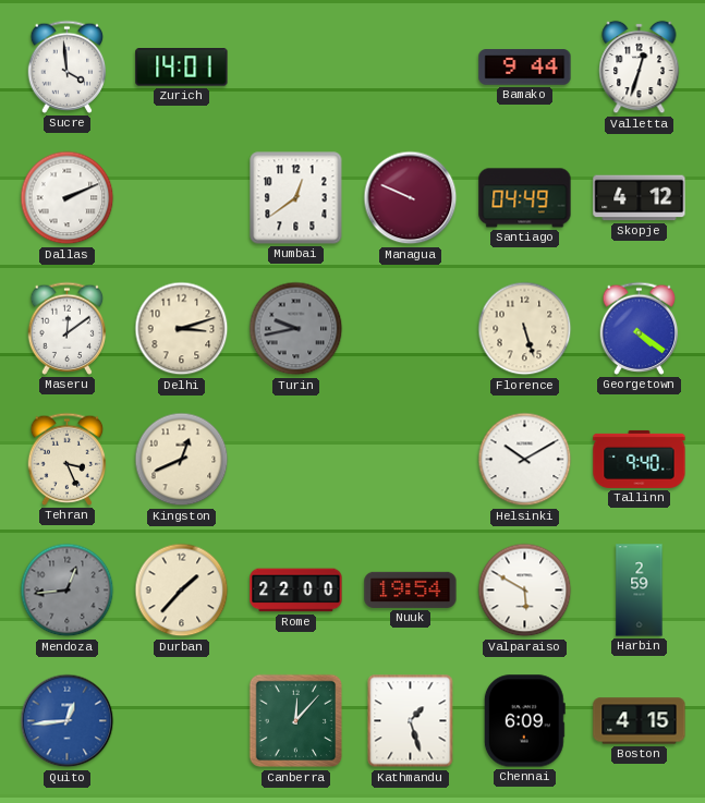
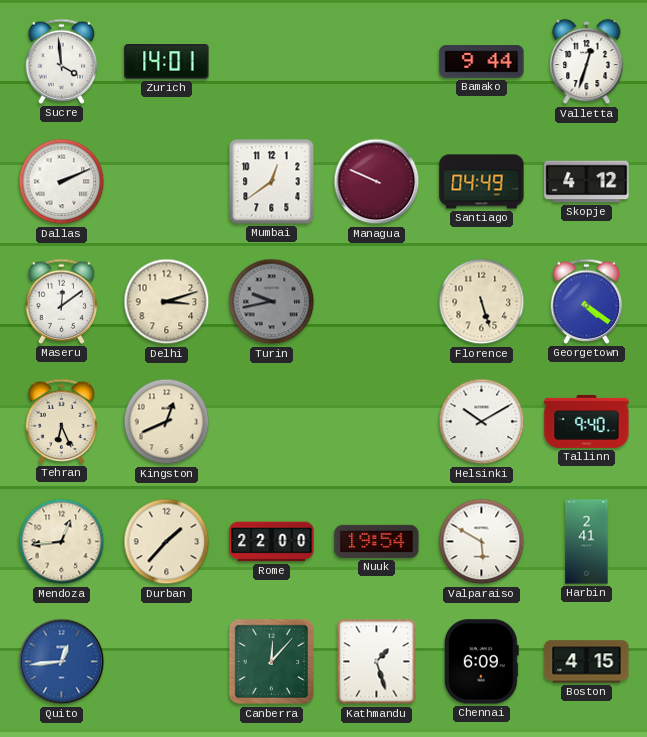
Tehran: 3:26 -> 6:26
Mendoza dial: grey -> cream
Harbin: 2:59 -> 2:41
